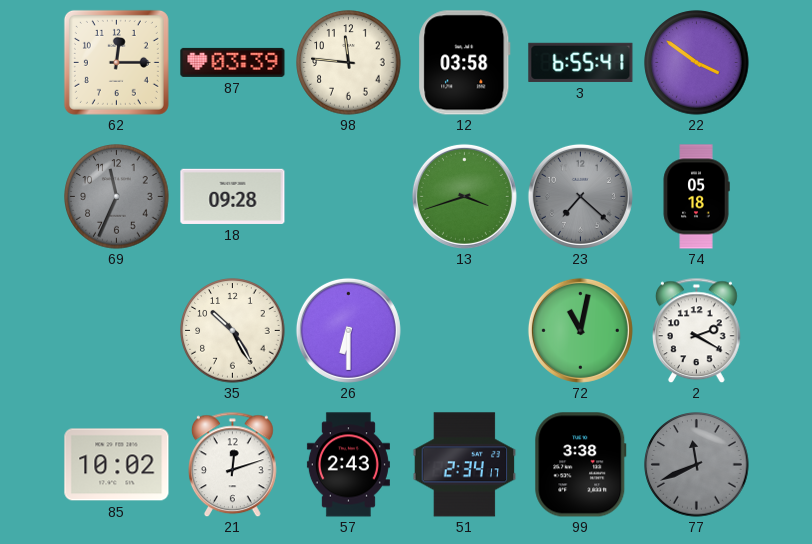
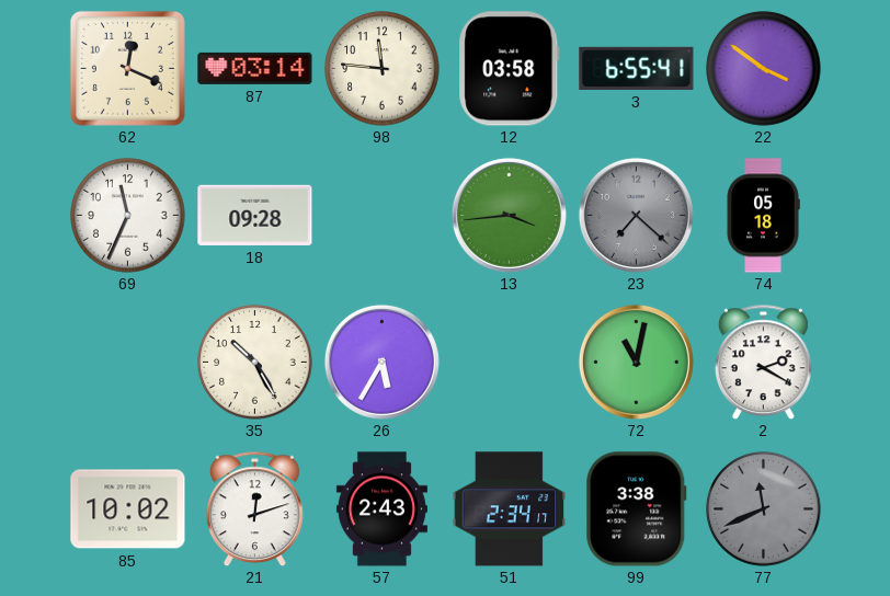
62: 12:15 -> 12:19
87: 03:39 -> 03:14
69 dial: grey -> white
13: 3:42 -> 3:44
26: 6:30 -> 5:35
